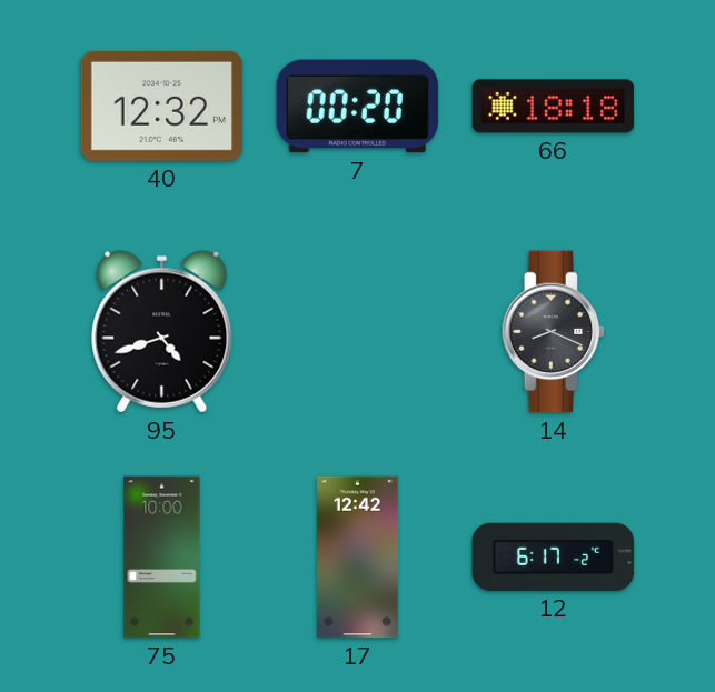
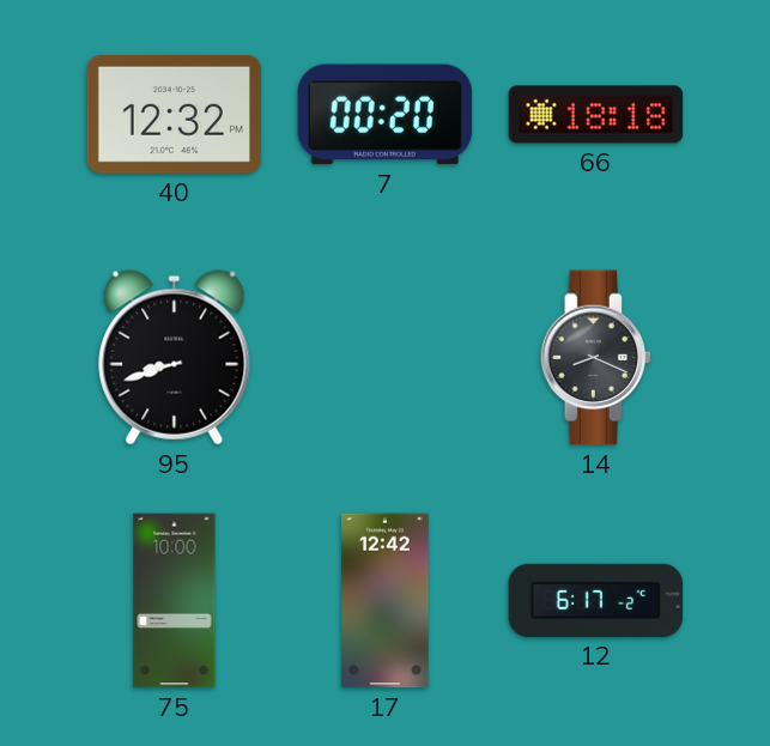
95: 4:42 -> 8:42
